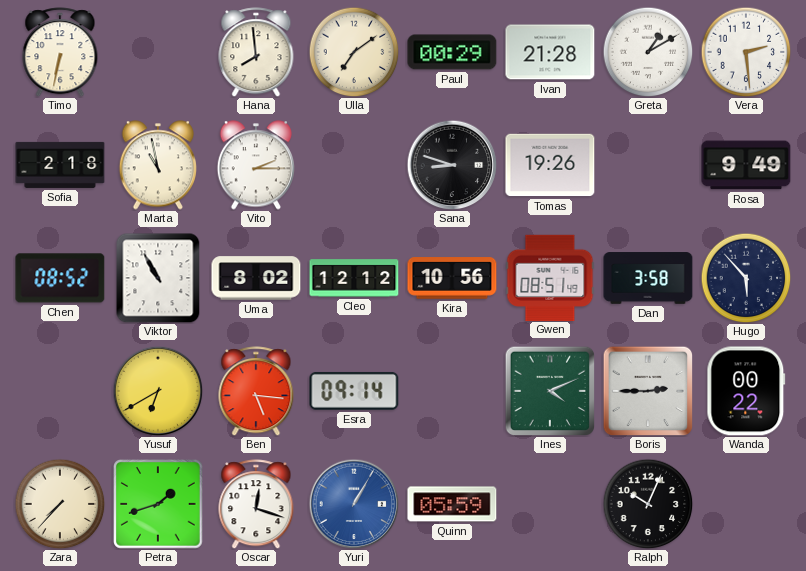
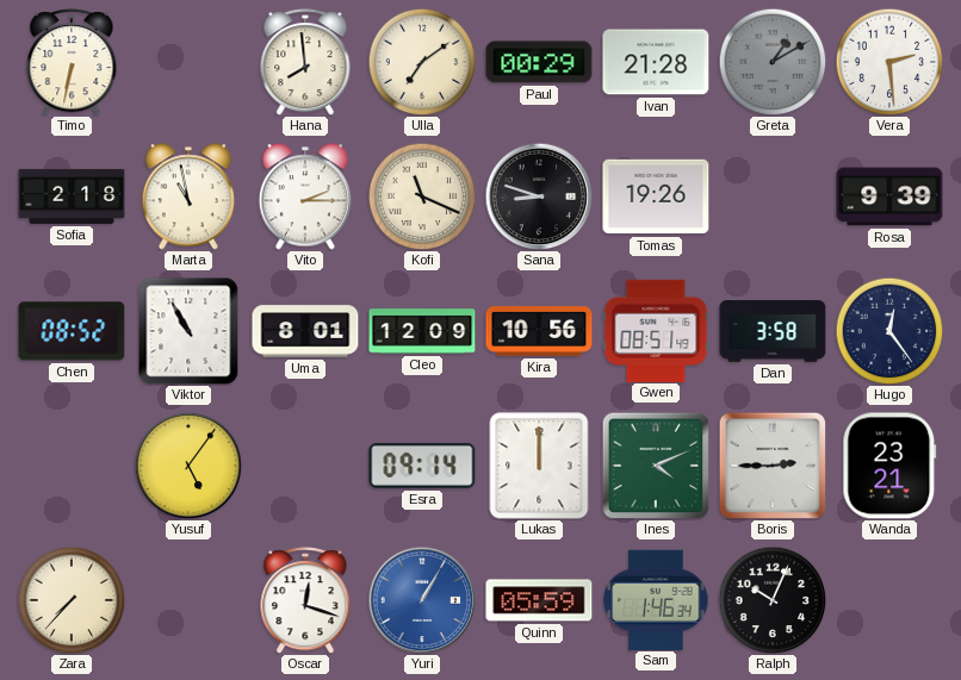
Greta dial: white -> grey
Kofi: none -> 11:19
Rosa: 9:49 -> 9:39
Uma: 8:02 -> 8:01
Cleo: 12:12 -> 12:09
Hugo: 5:53 -> 12:24
Yusuf: 6:40 -> 5:06
Ben: 5:16 -> none
Lukas: none -> 12:00
Wanda: 00:22 -> 23:21
Petra: 1:42 -> none
Sam: none -> 1:46
